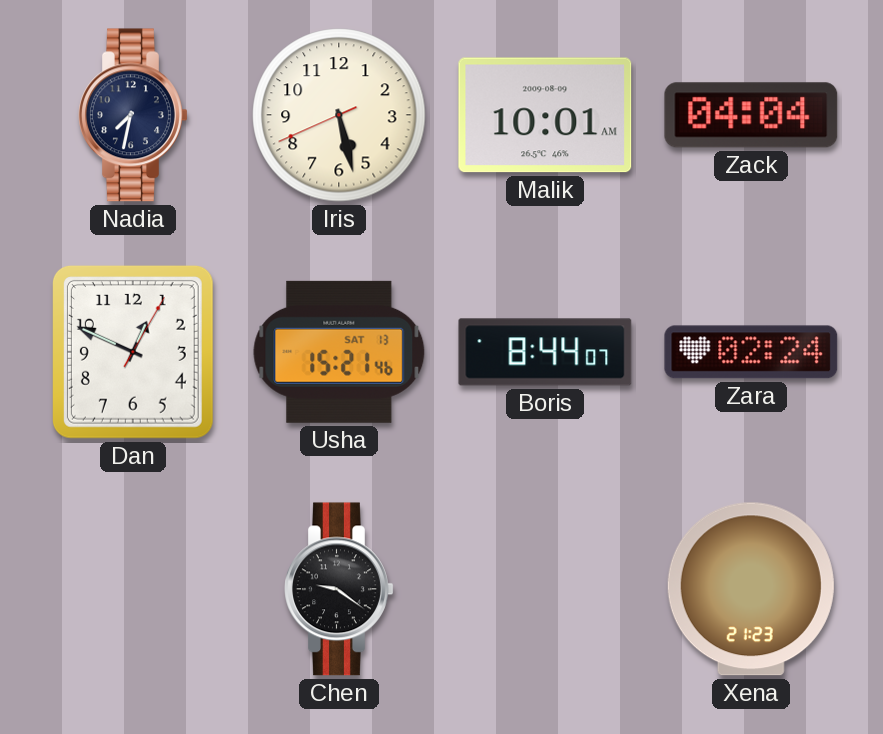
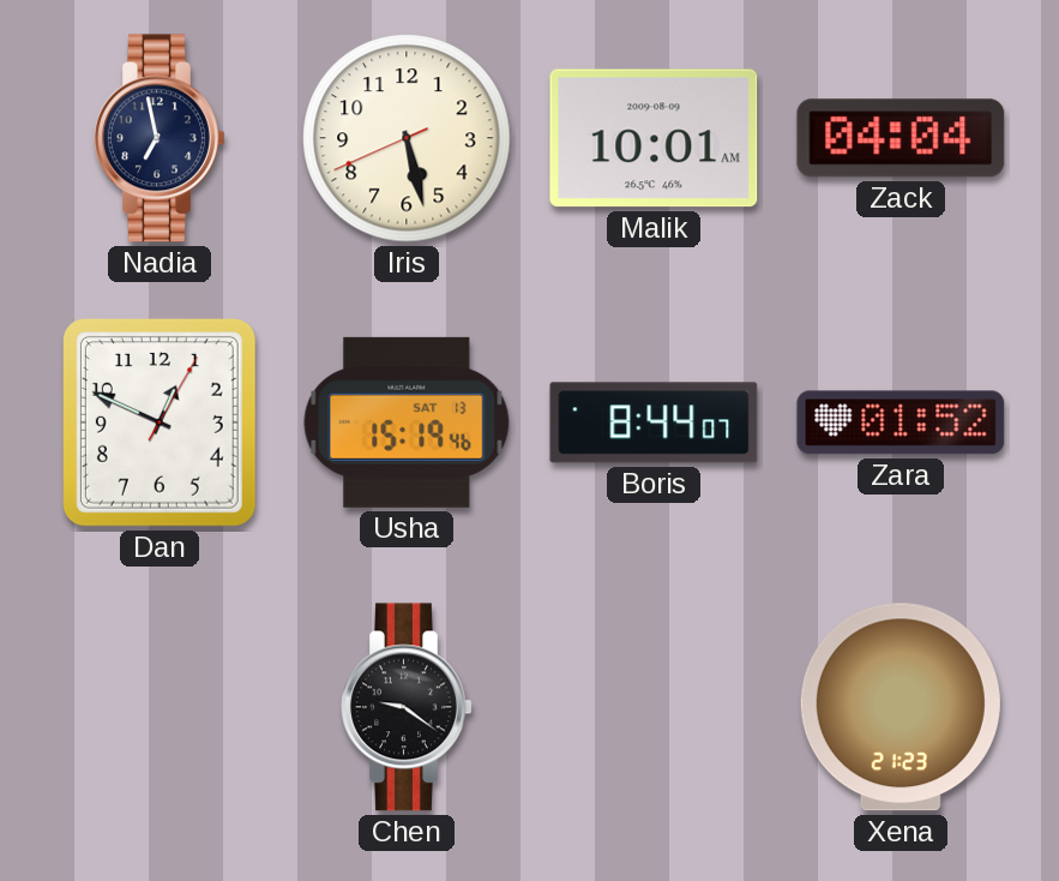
Nadia: 7:32 -> 6:58
Usha: 15:21 -> 15:19
Zara: 02:24 -> 01:52
